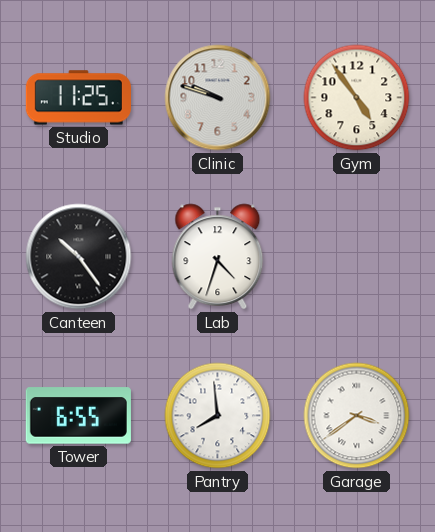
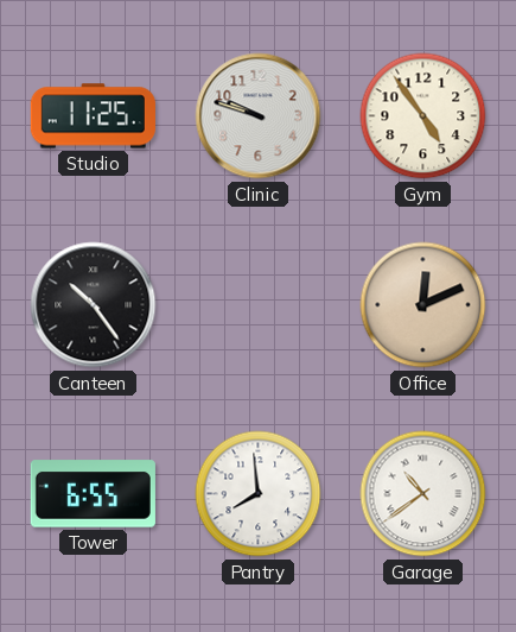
Lab: 4:33 -> none
Office: none -> 12:11
Garage: 3:39 -> 10:39
